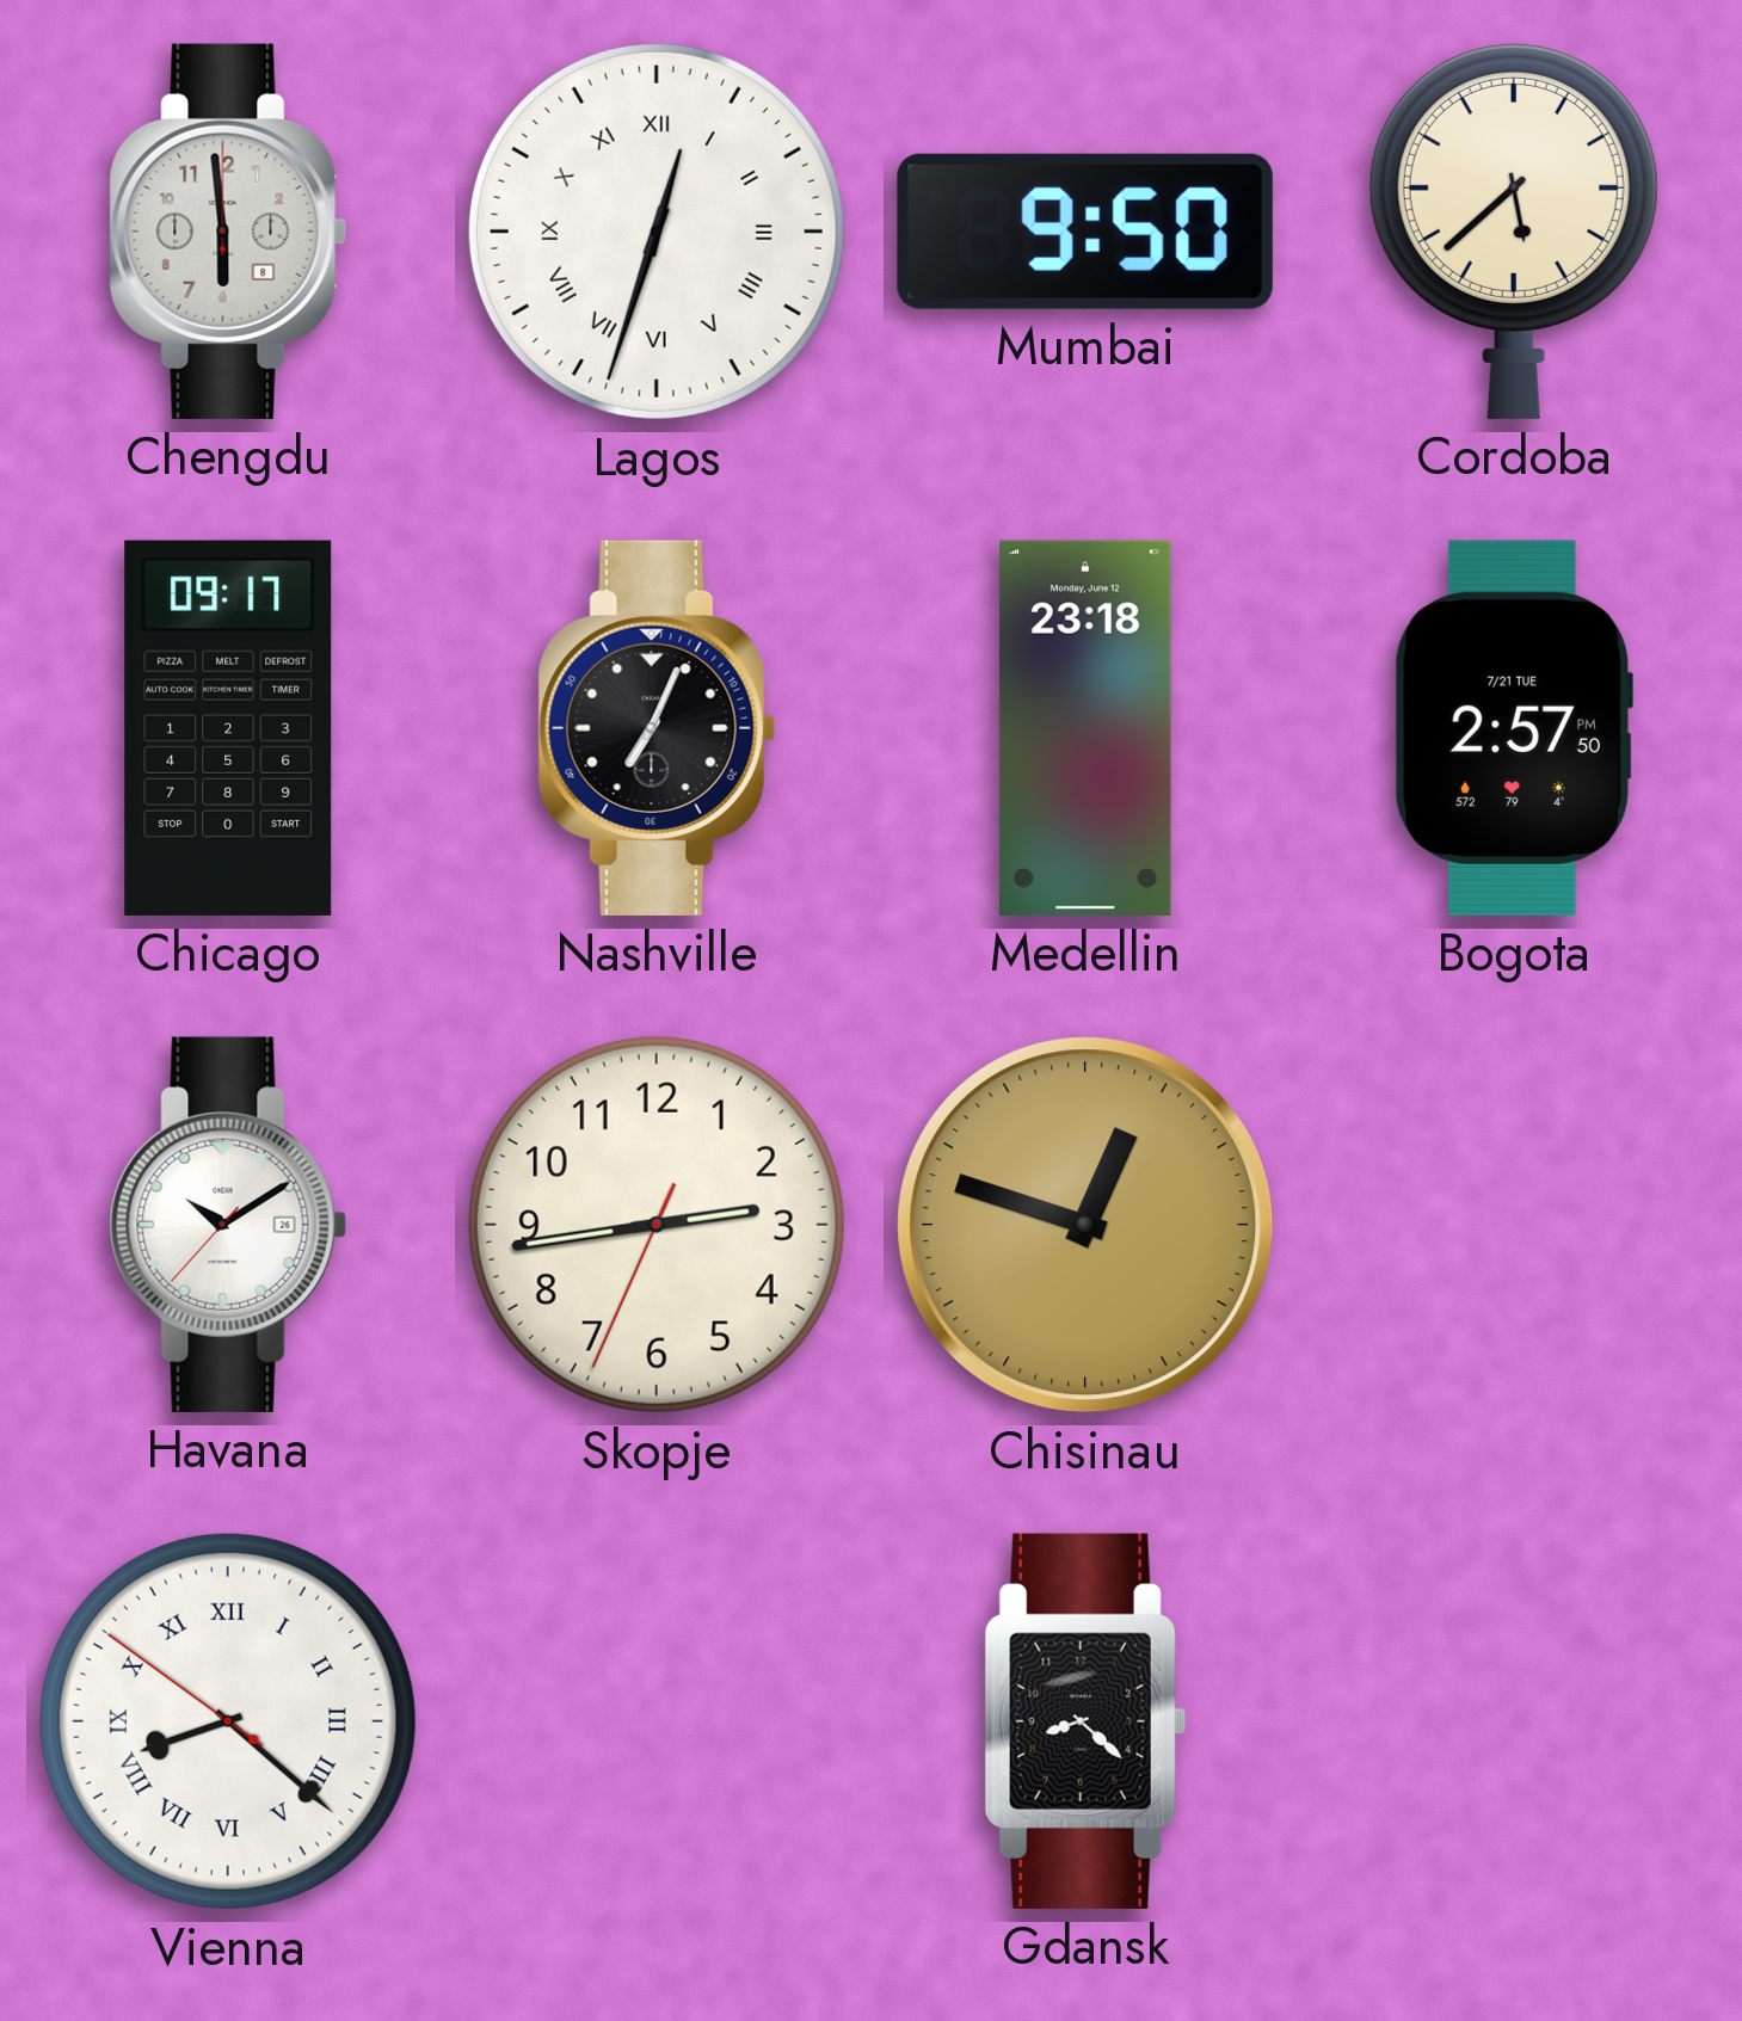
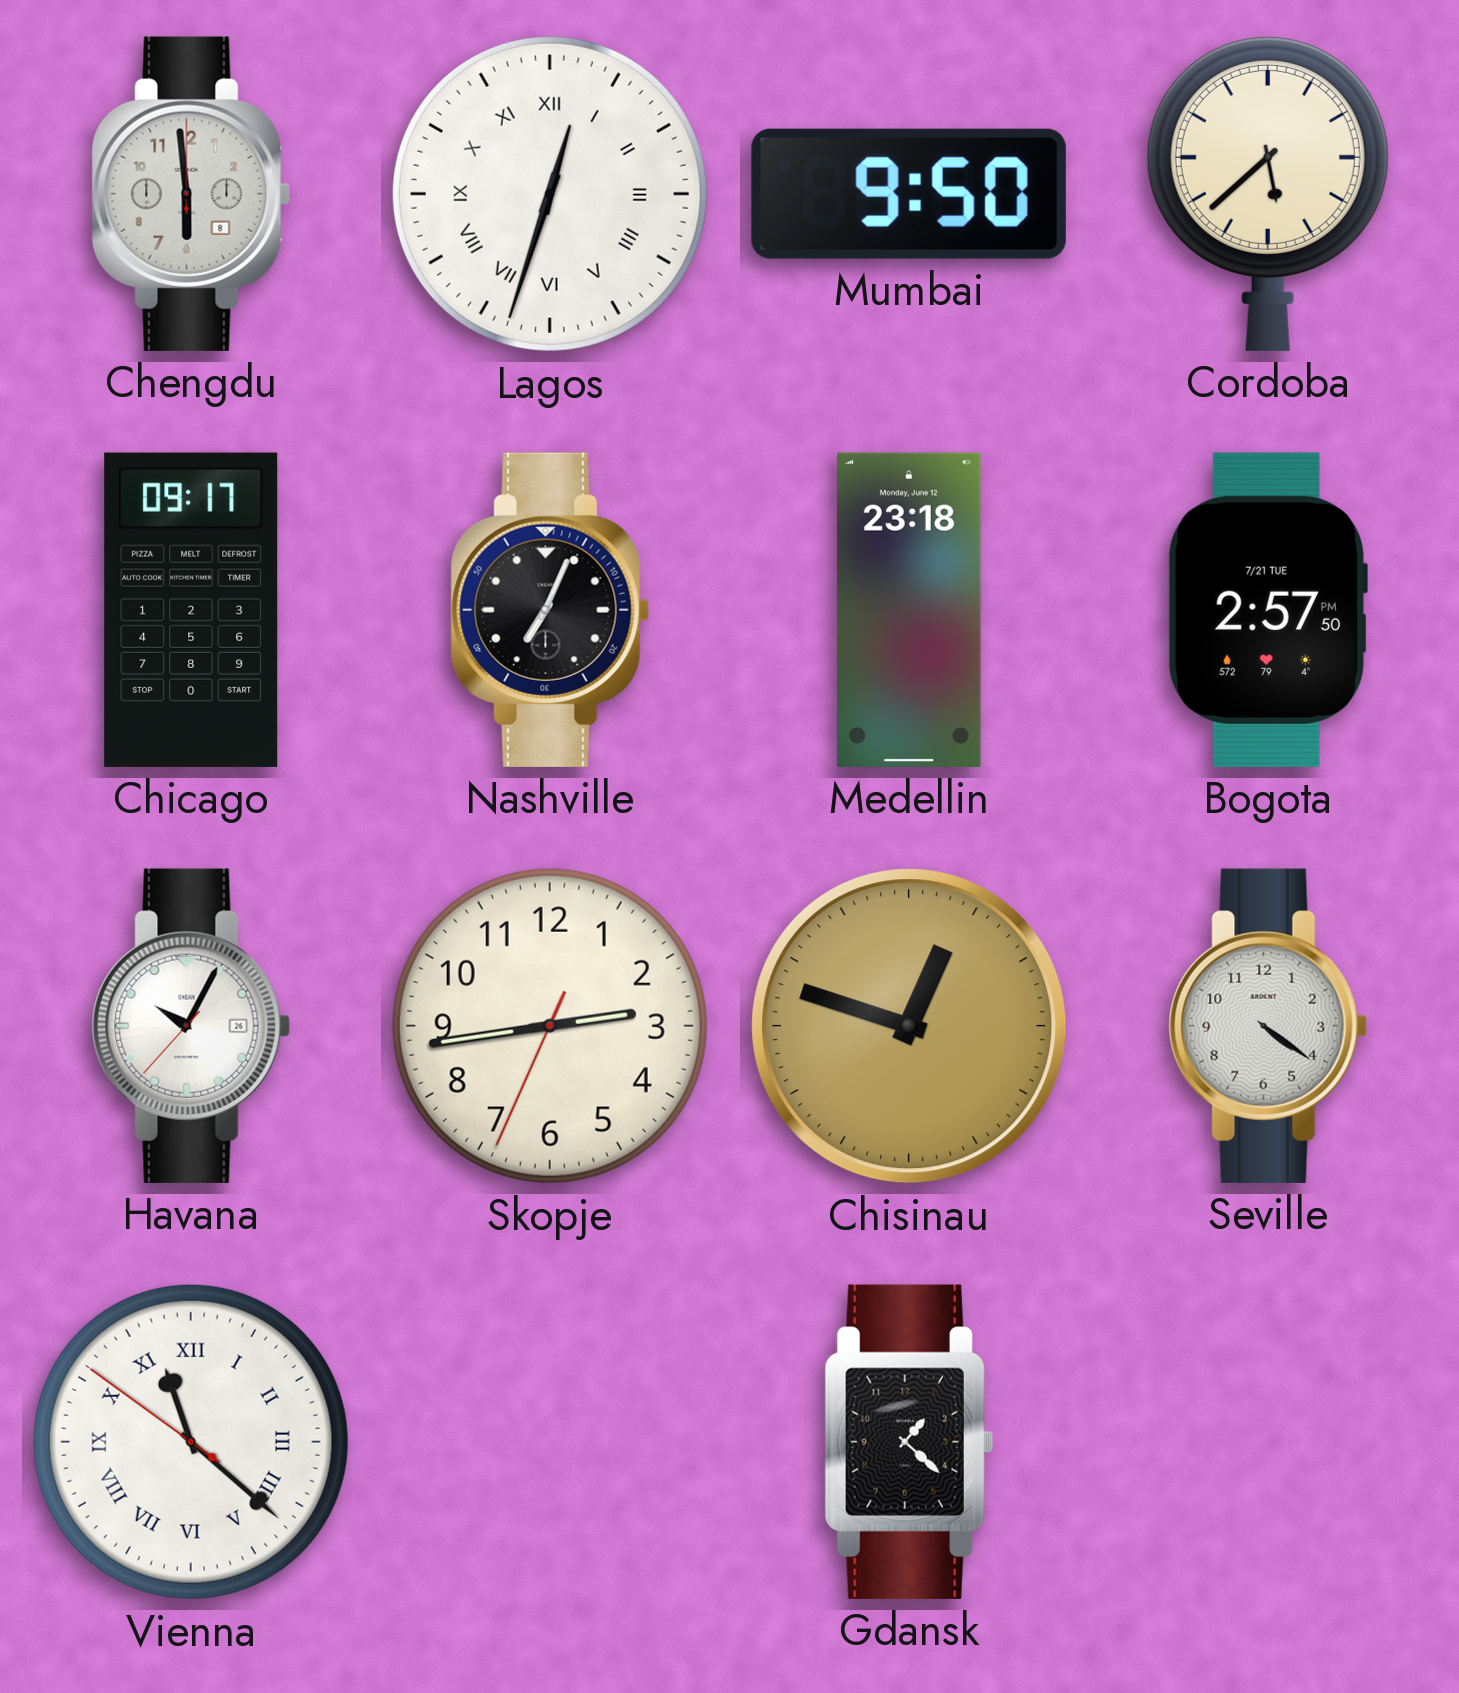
Havana: 10:09 -> 10:04
Seville: none -> 4:21
Vienna: 8:21 -> 11:21
Gdansk: 8:22 -> 1:22
